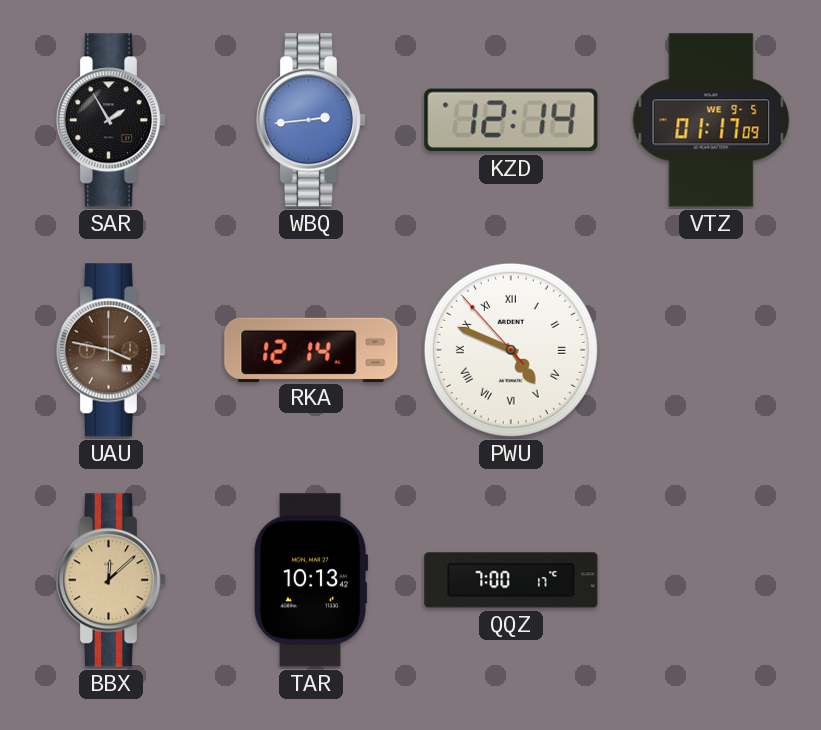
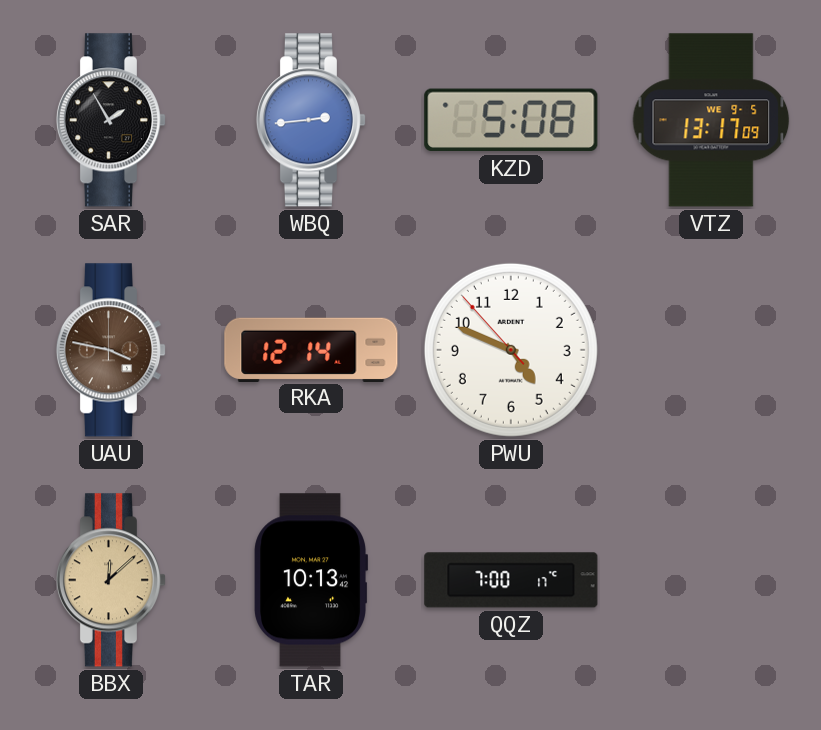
KZD: 12:14 -> 5:08
VTZ: 01:17 -> 13:17
PWU numerals: Roman -> Arabic
